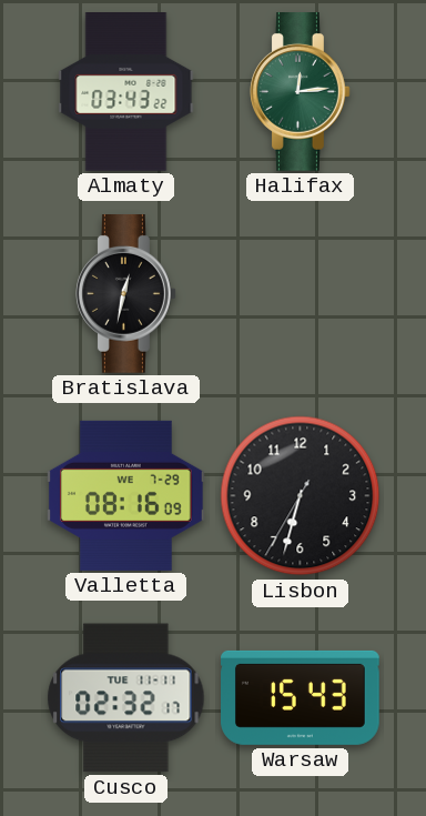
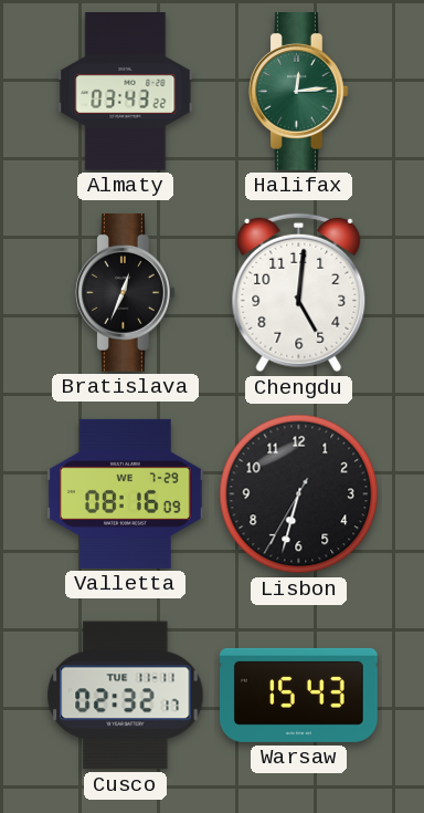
Bratislava: 12:32 -> 12:34
Chengdu: none -> 5:01
